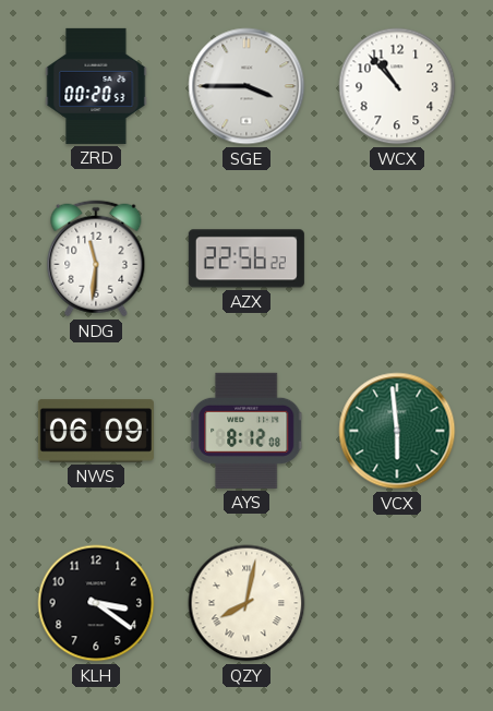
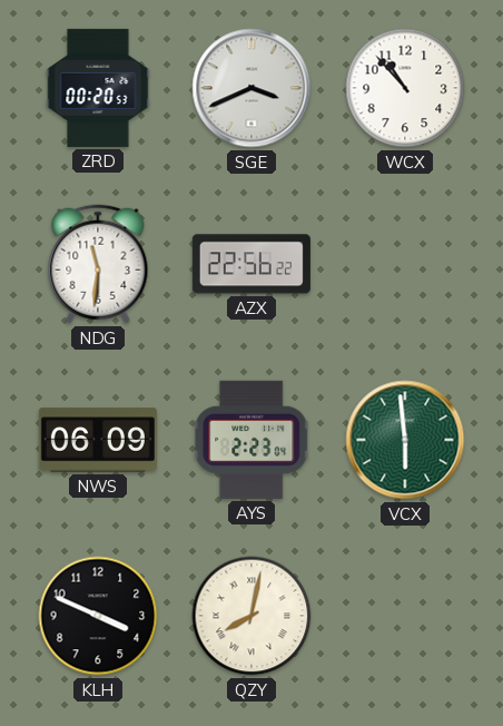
SGE: 3:45 -> 3:41
AYS: 8:12 -> 2:23
KLH: 3:21 -> 3:49
